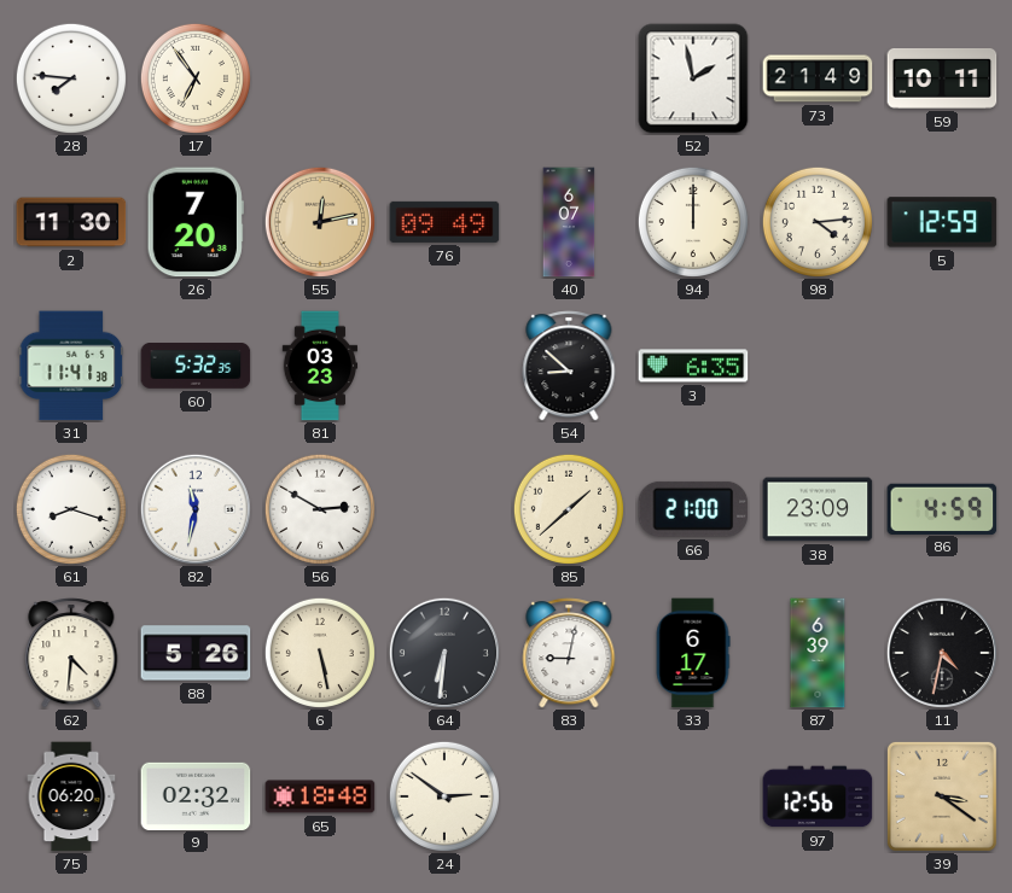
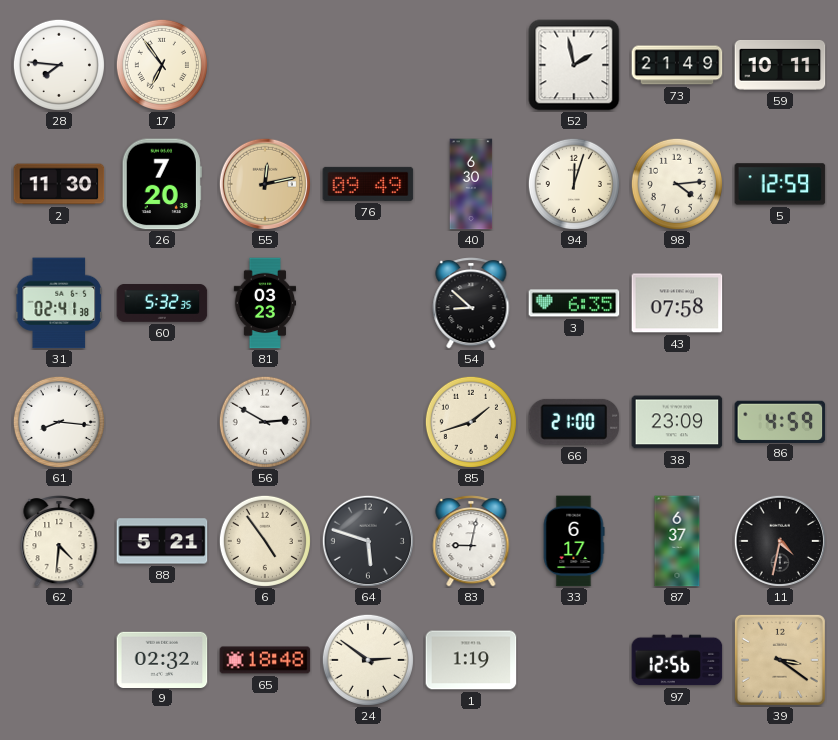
40: 6:07 -> 6:30
94: 12:00 -> 12:03
31: 11:41 -> 02:41
43: none -> 07:58
61: 8:18 -> 8:16
82: 11:32 -> none
85: 1:38 -> 1:42
88: 5:26 -> 5:21
6: 5:28 -> 4:54
64: 6:31 -> 5:48
87: 6:39 -> 6:37
75: 06:20 -> none
1: none -> 1:19
